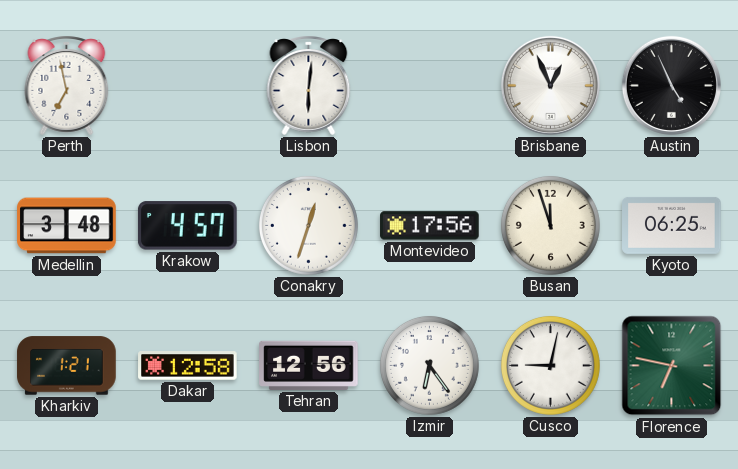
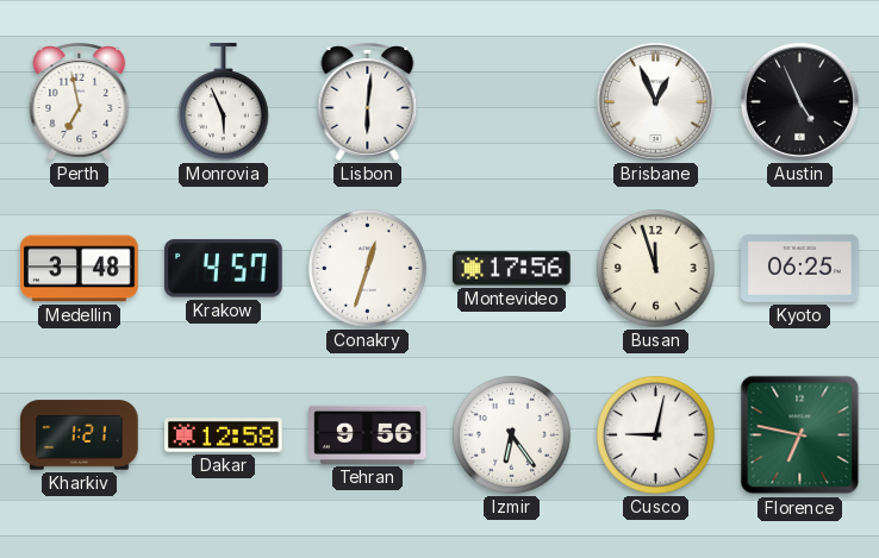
Monrovia: none -> 5:56
Tehran: 12:56 -> 9:56
